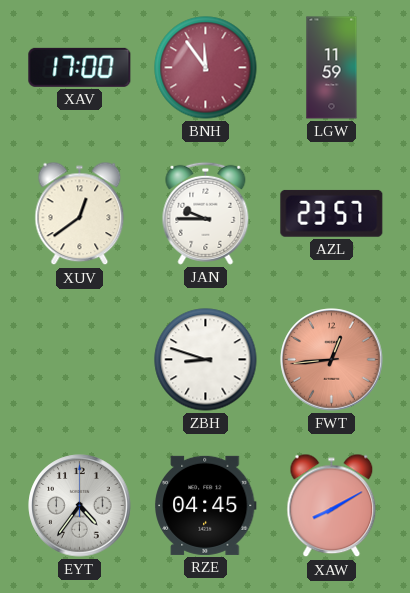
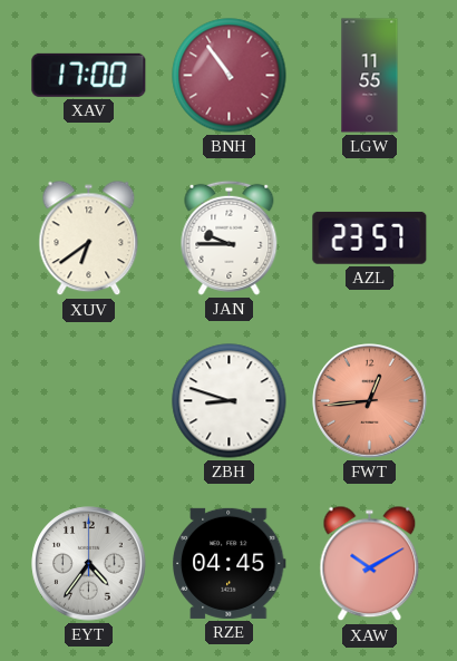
BNH: 11:54 -> 10:54
LGW: 11:59 -> 11:55
XUV: 12:39 -> 6:39
XAW: 8:10 -> 10:10
